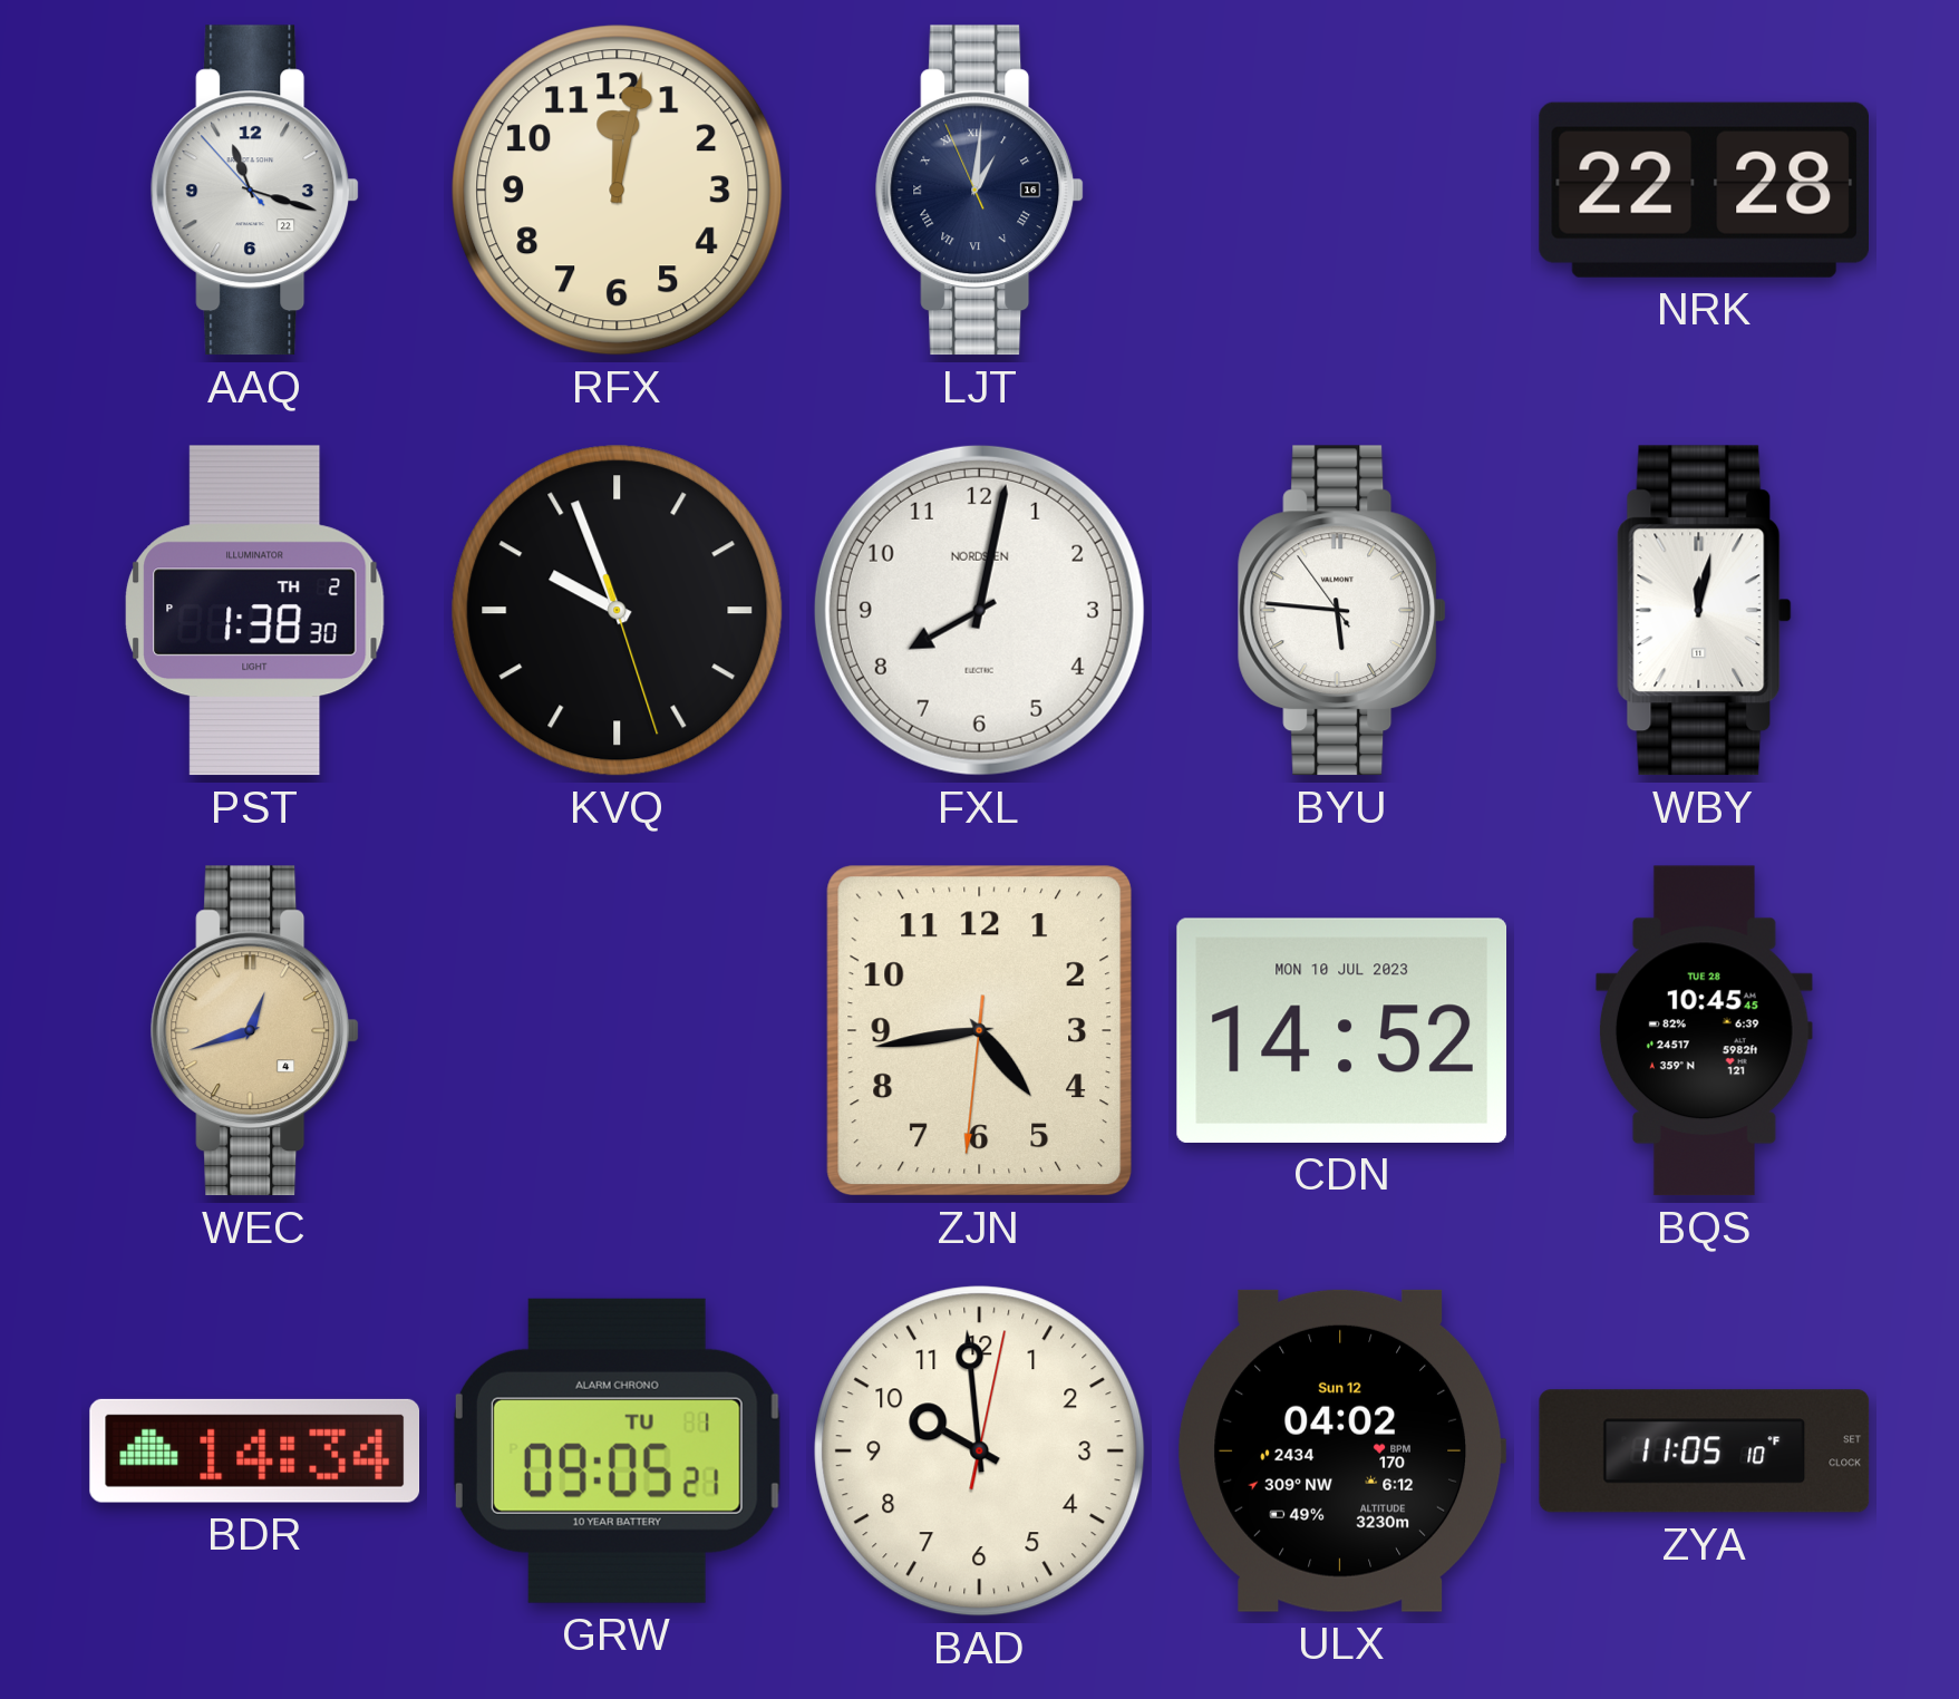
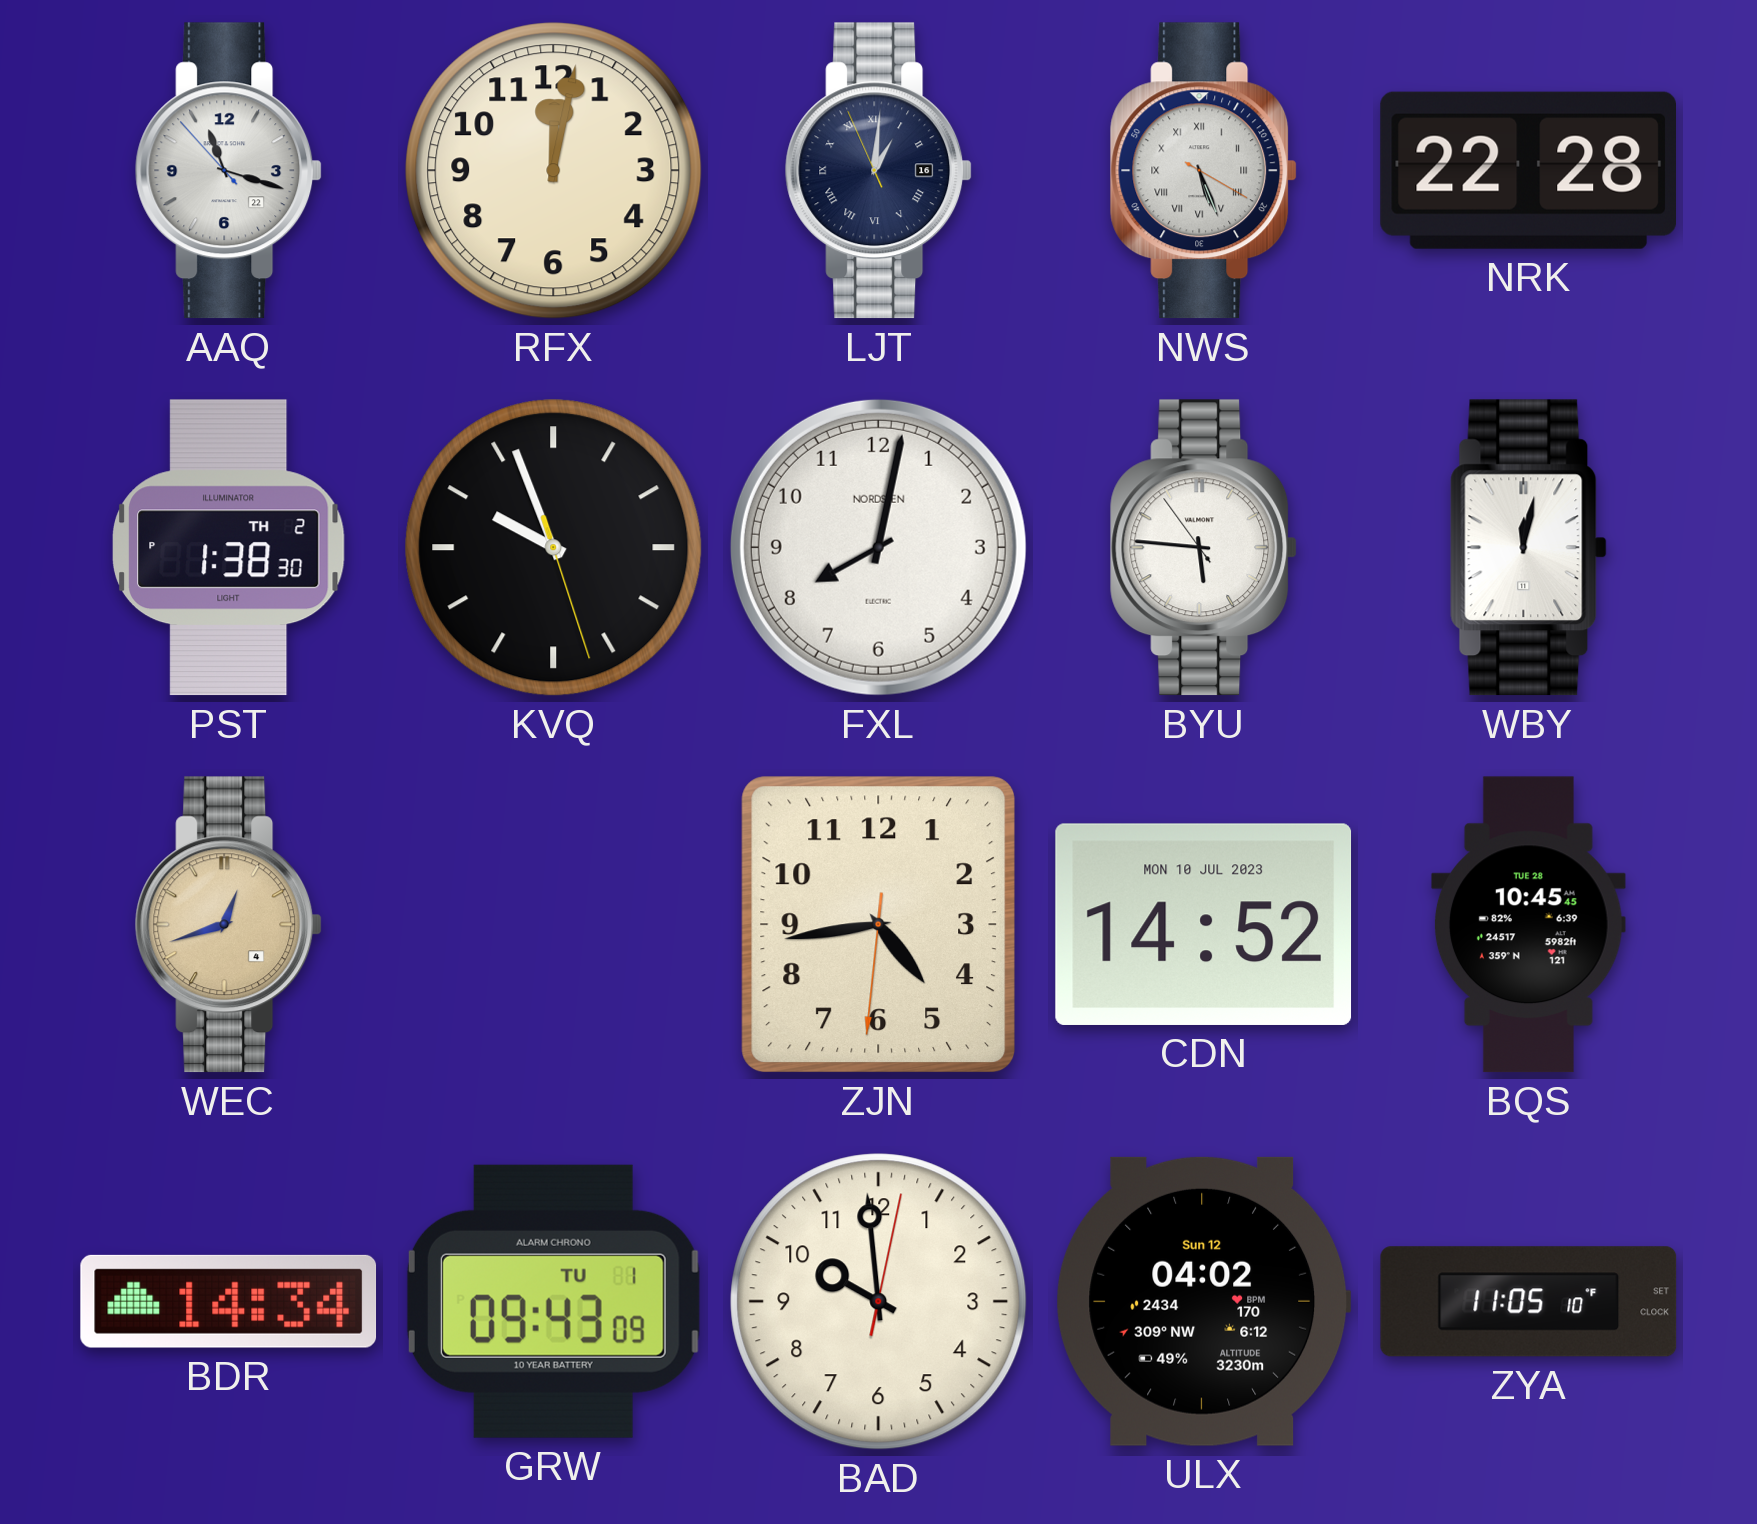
NWS: none -> 5:26
GRW: 09:05 -> 09:43
